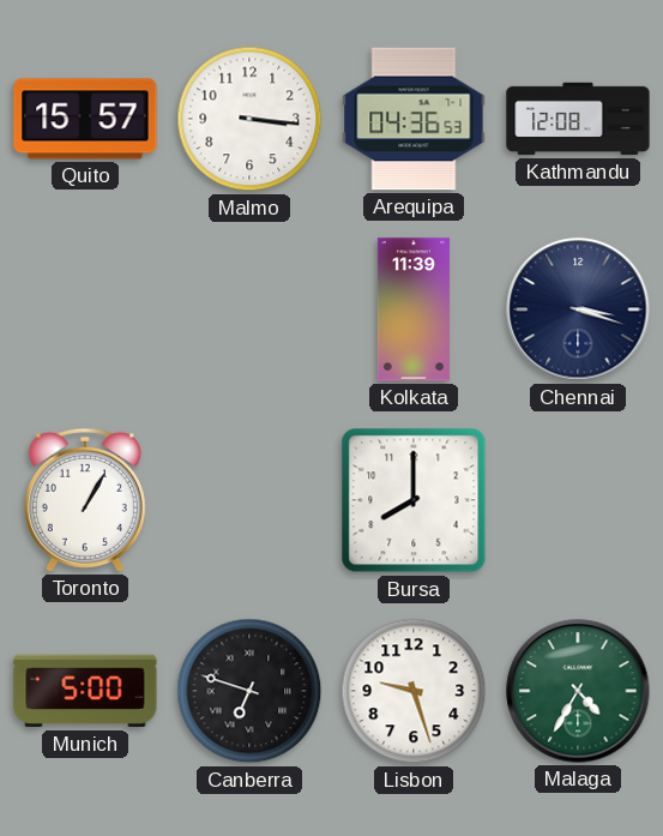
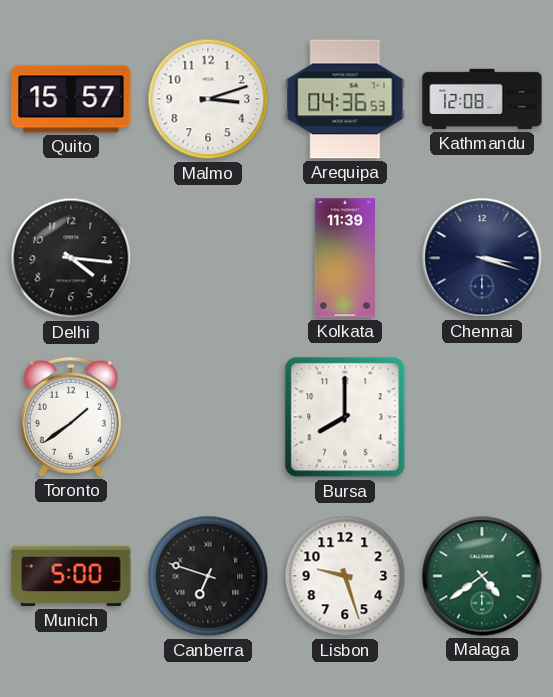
Malmo: 3:16 -> 3:12
Delhi: none -> 4:16
Toronto: 1:05 -> 1:39
Malaga: 4:35 -> 4:39
